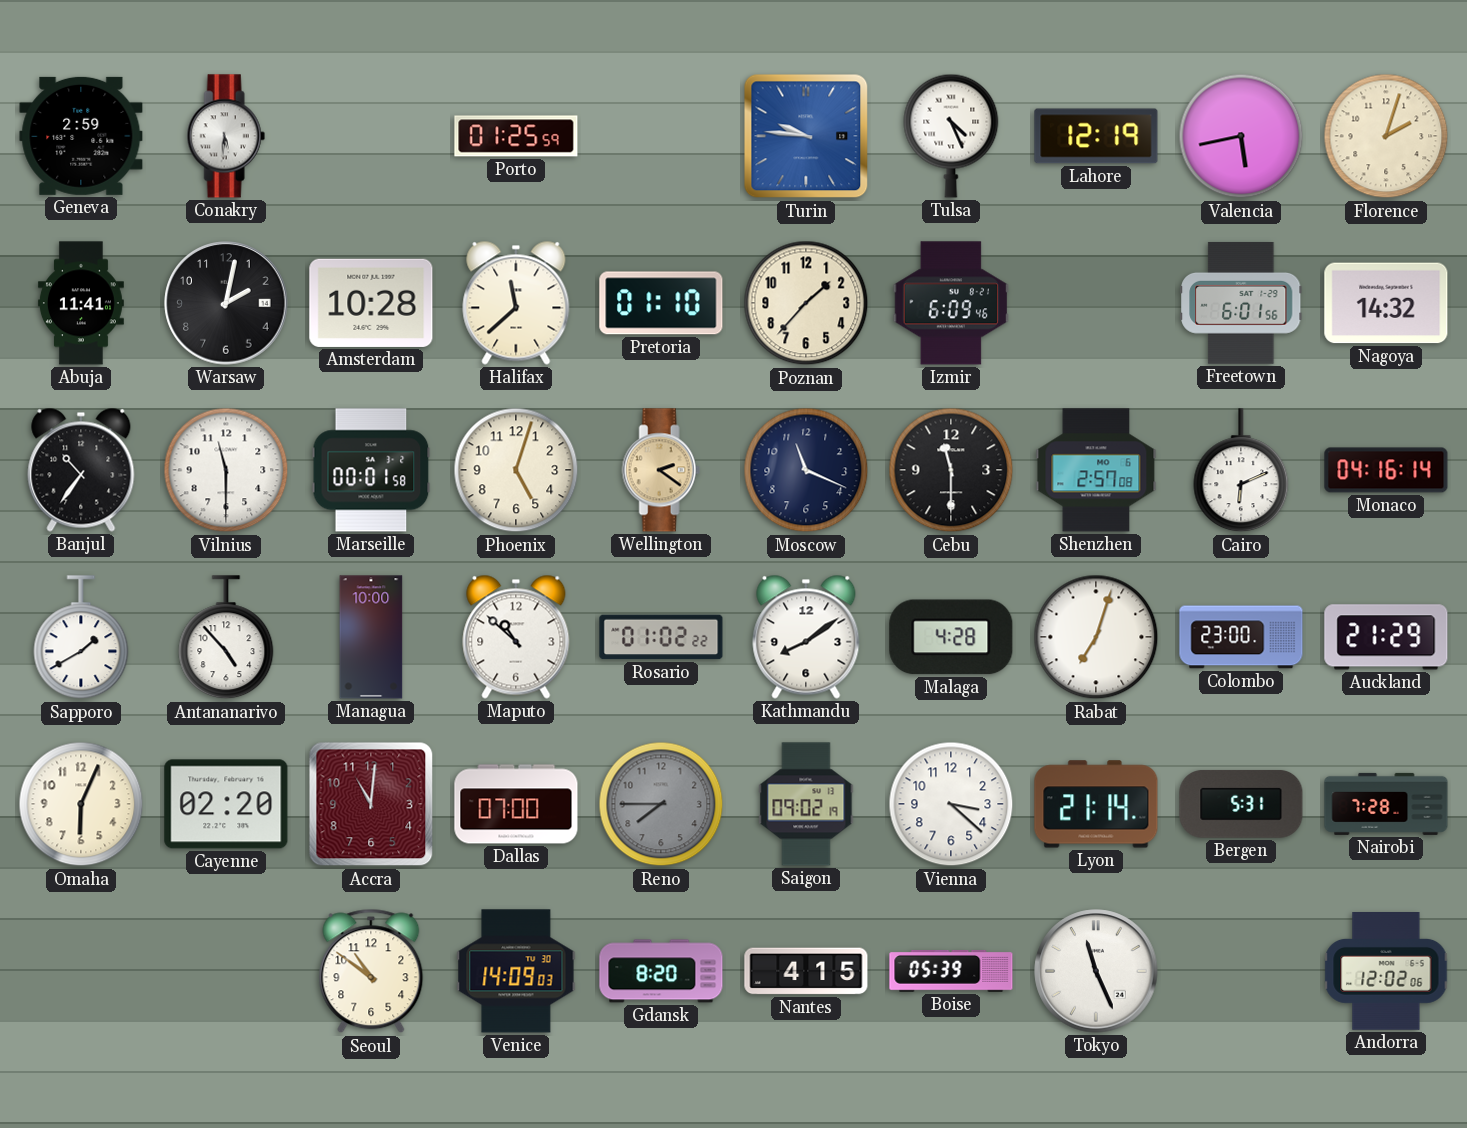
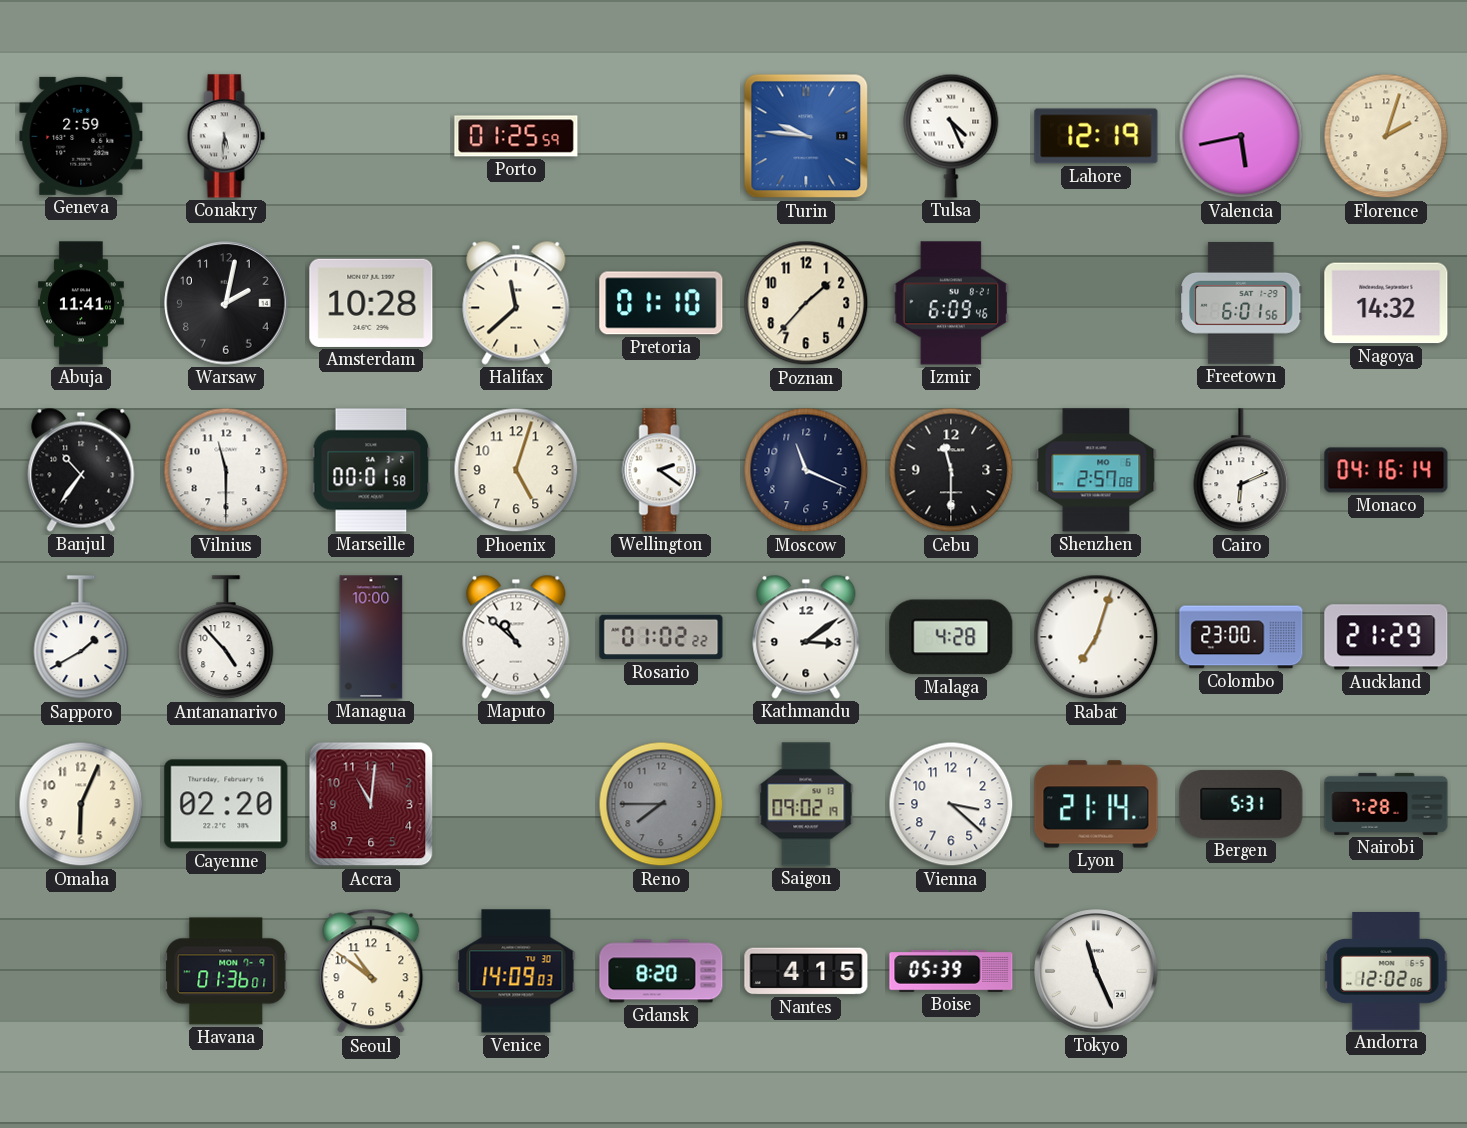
Wellington dial: champagne -> white
Kathmandu: 8:09 -> 3:09
Dallas: 07:00 -> none
Havana: none -> 01:36
